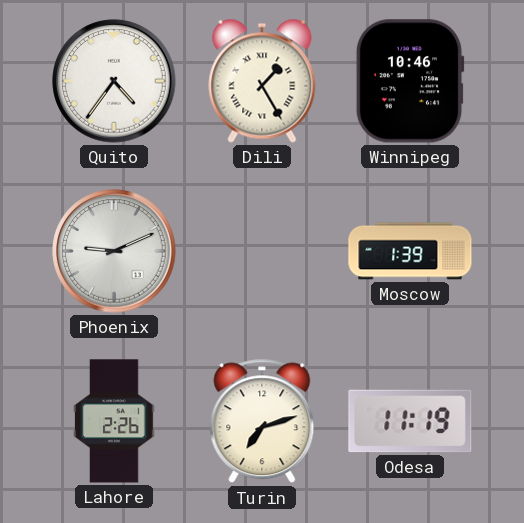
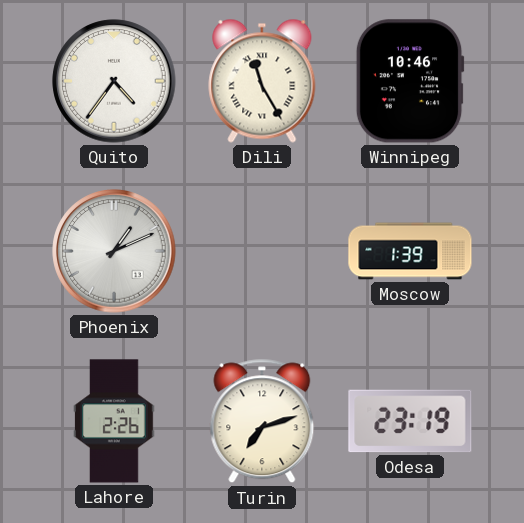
Dili: 1:25 -> 11:25
Phoenix: 9:11 -> 1:11
Odesa: 11:19 -> 23:19
